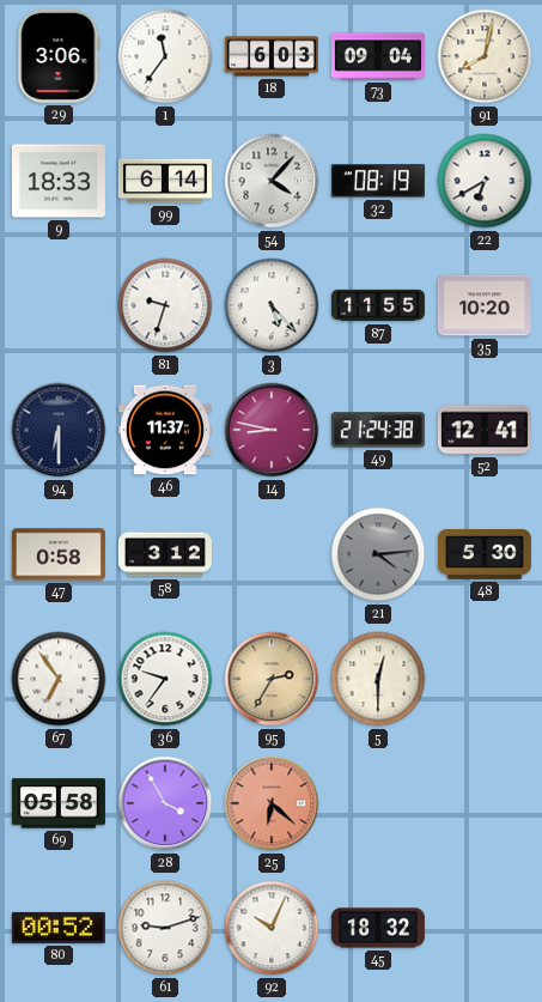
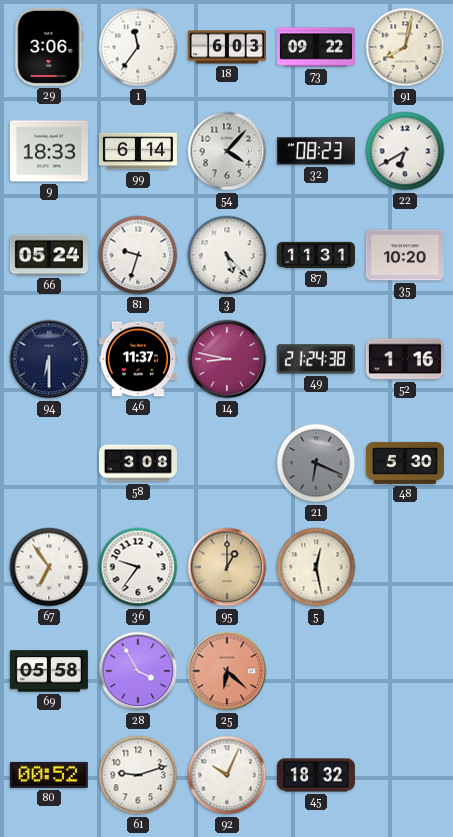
73: 09:04 -> 09:22
32: 08:19 -> 08:23
66: none -> 05:24
87: 11:55 -> 11:31
52: 12:41 -> 1:16
47: 0:58 -> none
58: 3:12 -> 3:08
21: 4:14 -> 6:19
95: 2:35 -> 1:00
5: 12:30 -> 12:28
